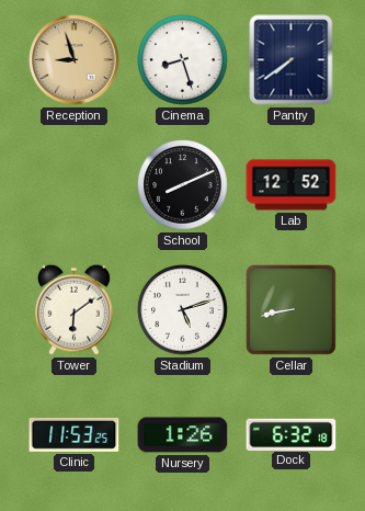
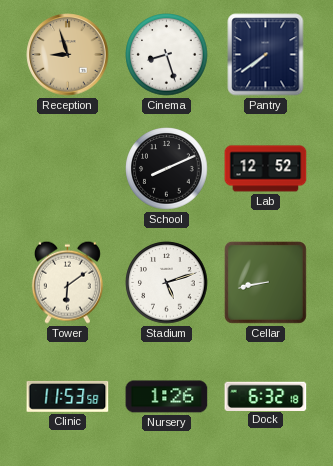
Clinic: 11:53:25 -> 11:53:58
